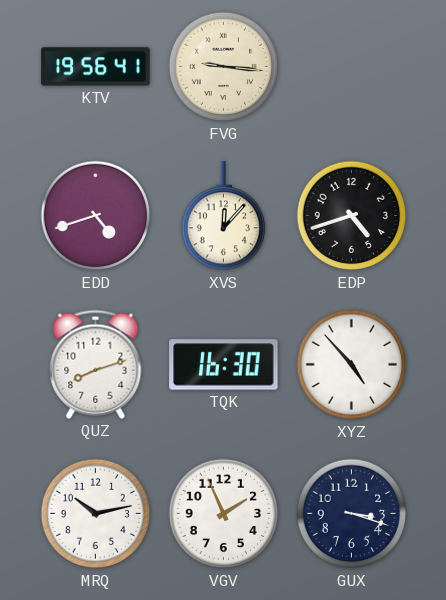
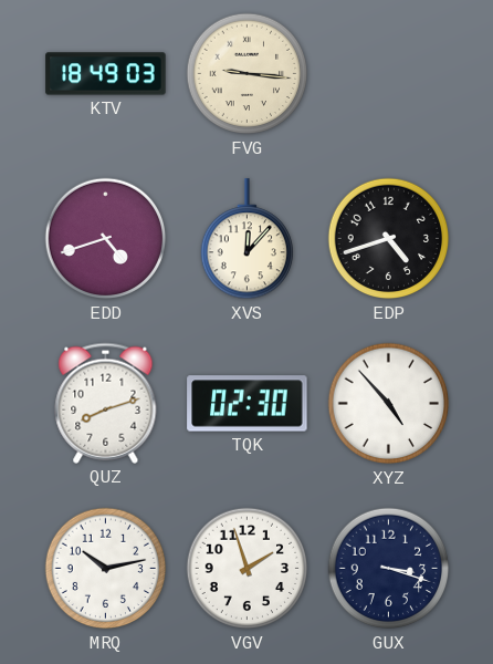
KTV: 19:56 -> 18:49
TQK: 16:30 -> 02:30
VGV: 1:56 -> 1:57
